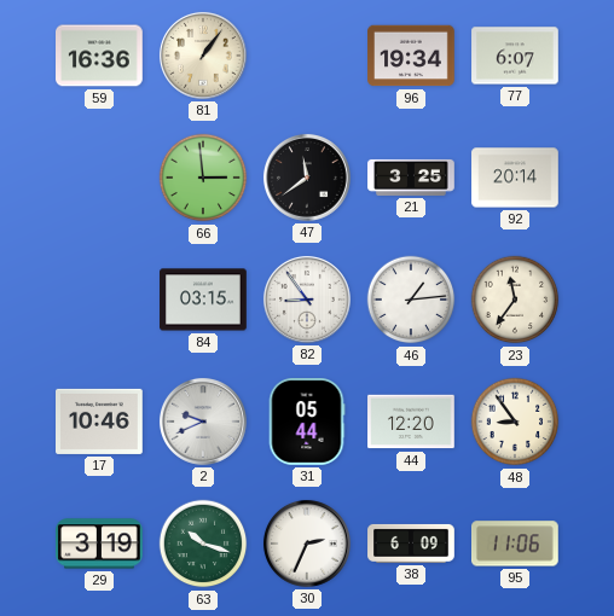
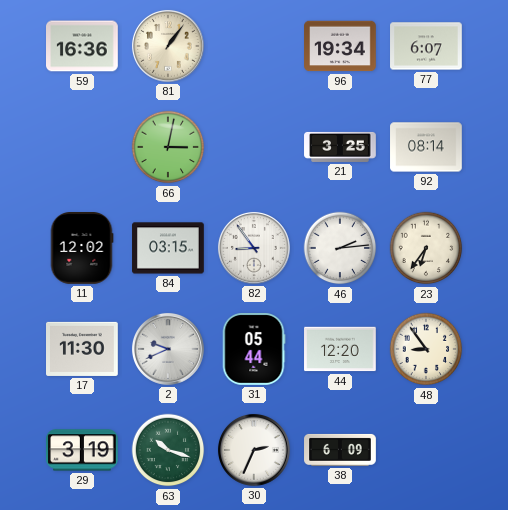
66: 2:59 -> 3:02
47: 11:39 -> none
92: 20:14 -> 08:14
11: none -> 12:02
46: 1:14 -> 2:14
23: 11:36 -> 6:36
17: 10:46 -> 11:30
95: 11:06 -> none
